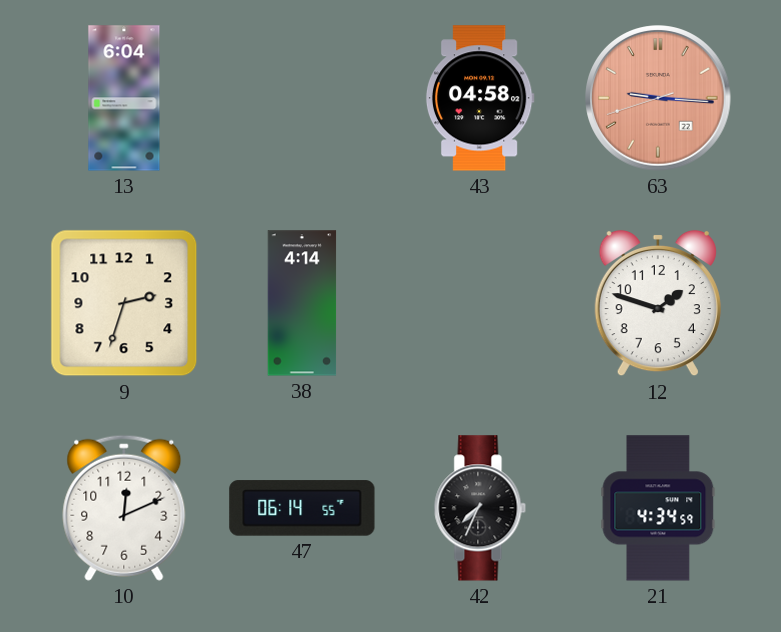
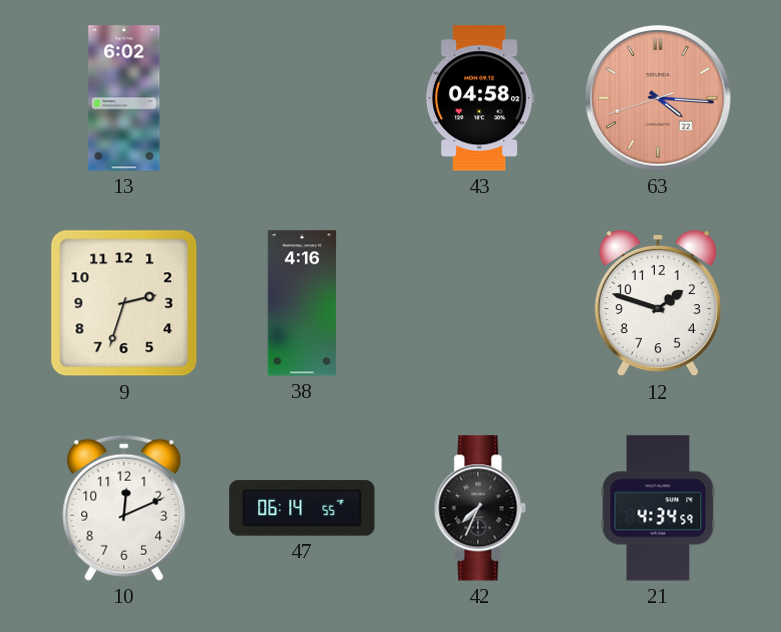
13: 6:04 -> 6:02
63: 9:15 -> 4:15
38: 4:14 -> 4:16
